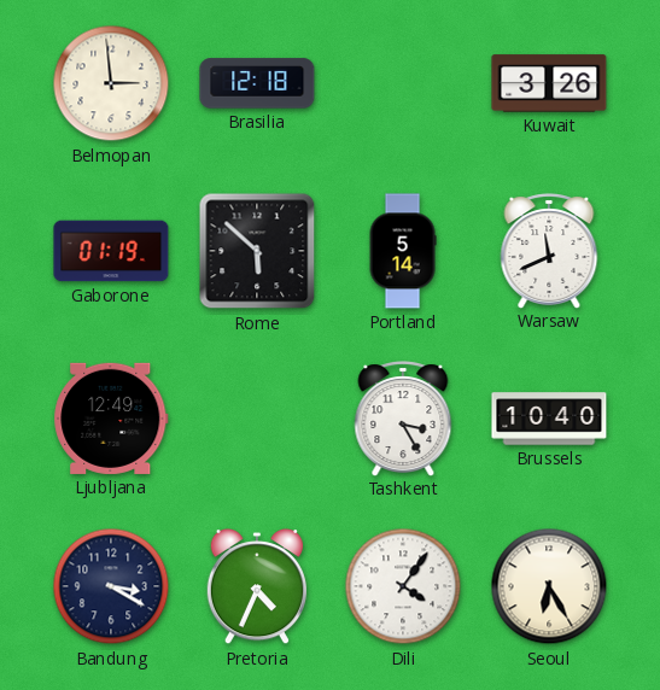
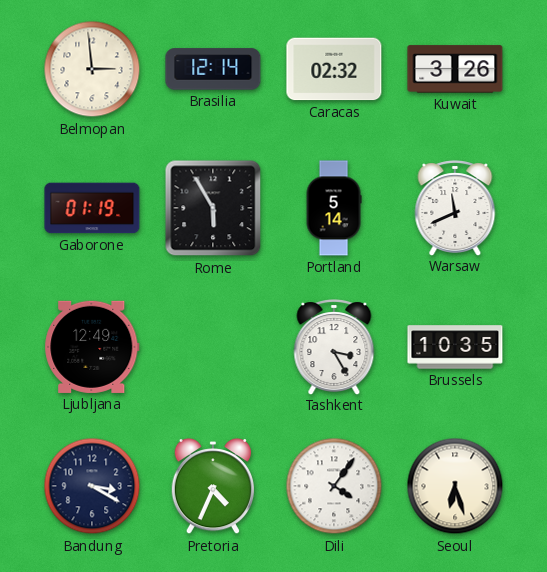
Brasilia: 12:18 -> 12:14
Caracas: none -> 02:32
Rome: 5:52 -> 5:55
Brussels: 10:40 -> 10:35
Seoul: 6:25 -> 6:27
